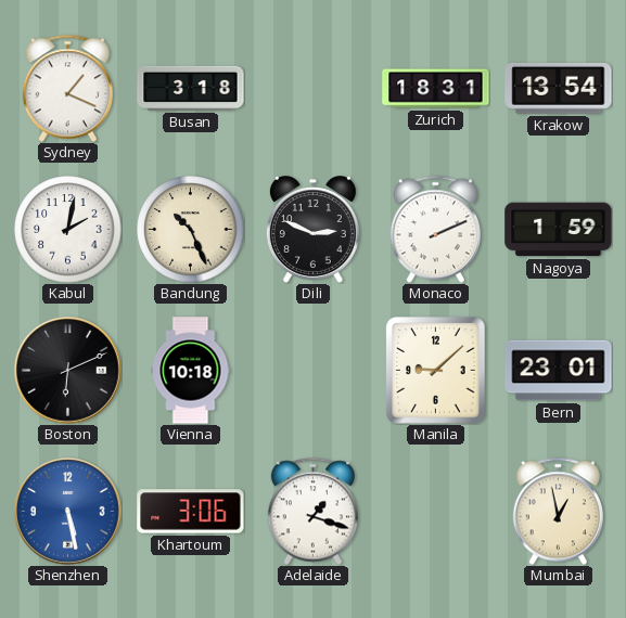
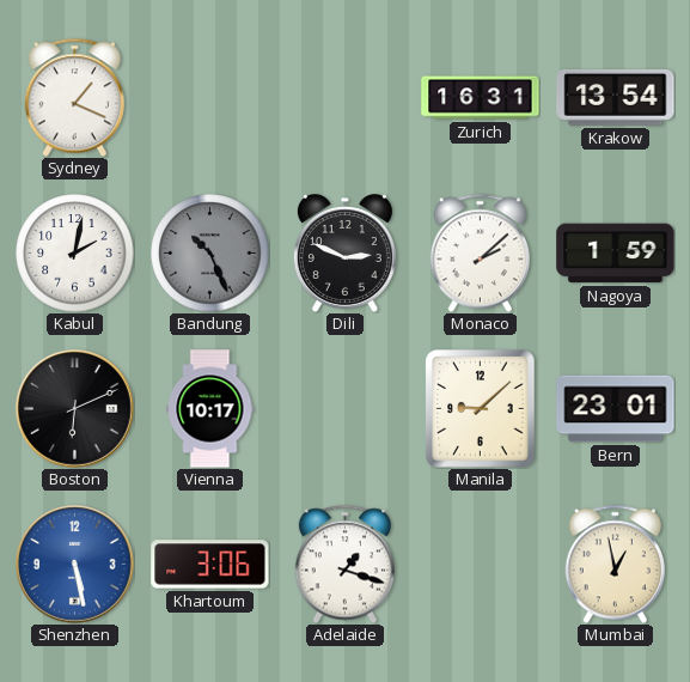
Busan: 3:18 -> none
Zurich: 18:31 -> 16:31
Bandung dial: cream -> grey
Monaco: 2:11 -> 2:08
Vienna: 10:18 -> 10:17
